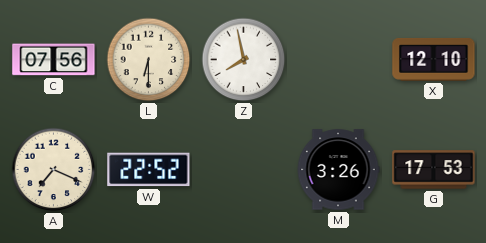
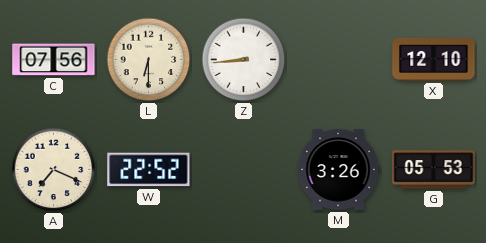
Z: 7:58 -> 8:44
G: 17:53 -> 05:53
